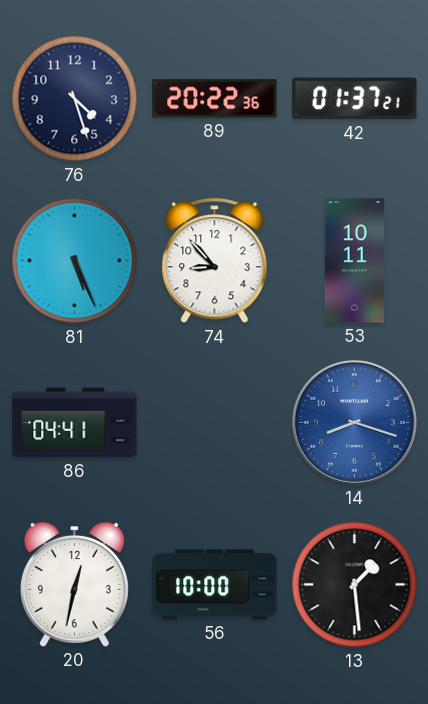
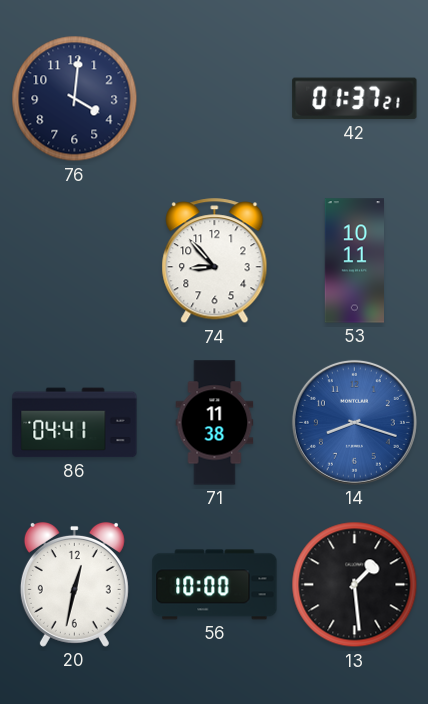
76: 4:27 -> 4:01
89: 20:22 -> none
81: 5:26 -> none
71: none -> 11:38
